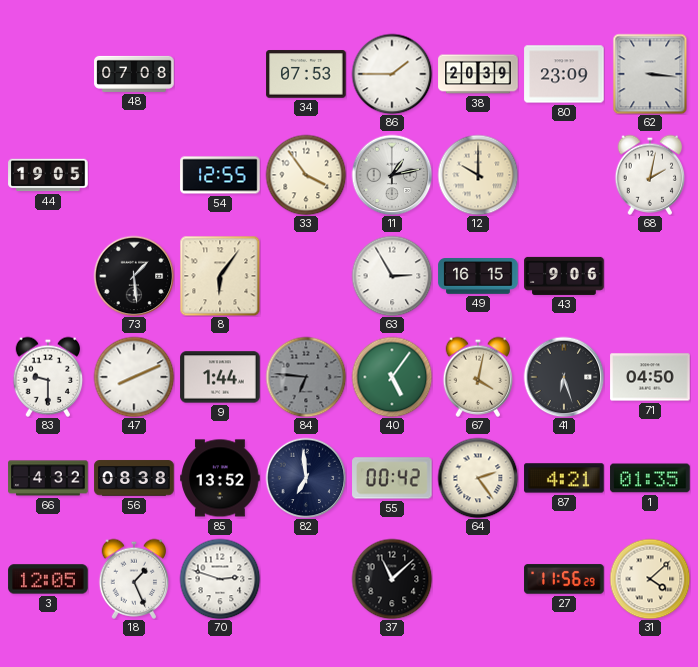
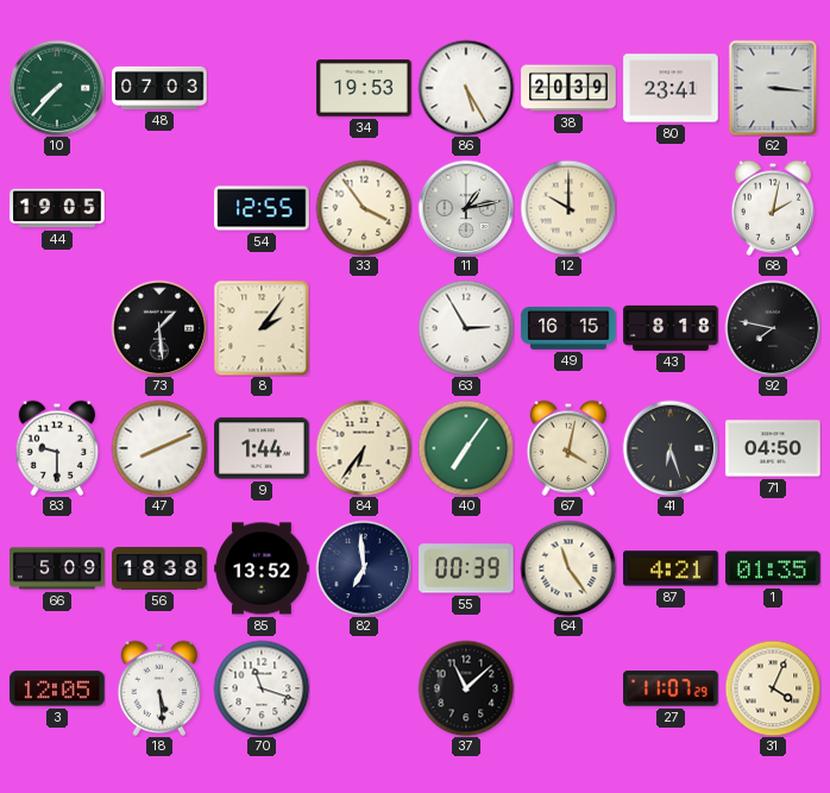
10: none -> 7:37
48: 07:08 -> 07:03
34: 07:53 -> 19:53
86: 1:45 -> 5:25
80: 23:09 -> 23:41
8: 6:06 -> 2:06
43: 9:06 -> 8:18
92: none -> 7:47
84: 6:46 -> 6:36
84 dial: grey -> cream
40: 5:06 -> 7:06
66: 4:32 -> 5:09
56: 08:38 -> 18:38
55: 00:42 -> 00:39
64: 2:24 -> 11:24
18: 1:26 -> 5:29
70: 2:48 -> 11:18
27: 11:56 -> 11:07
31: 4:08 -> 4:04
